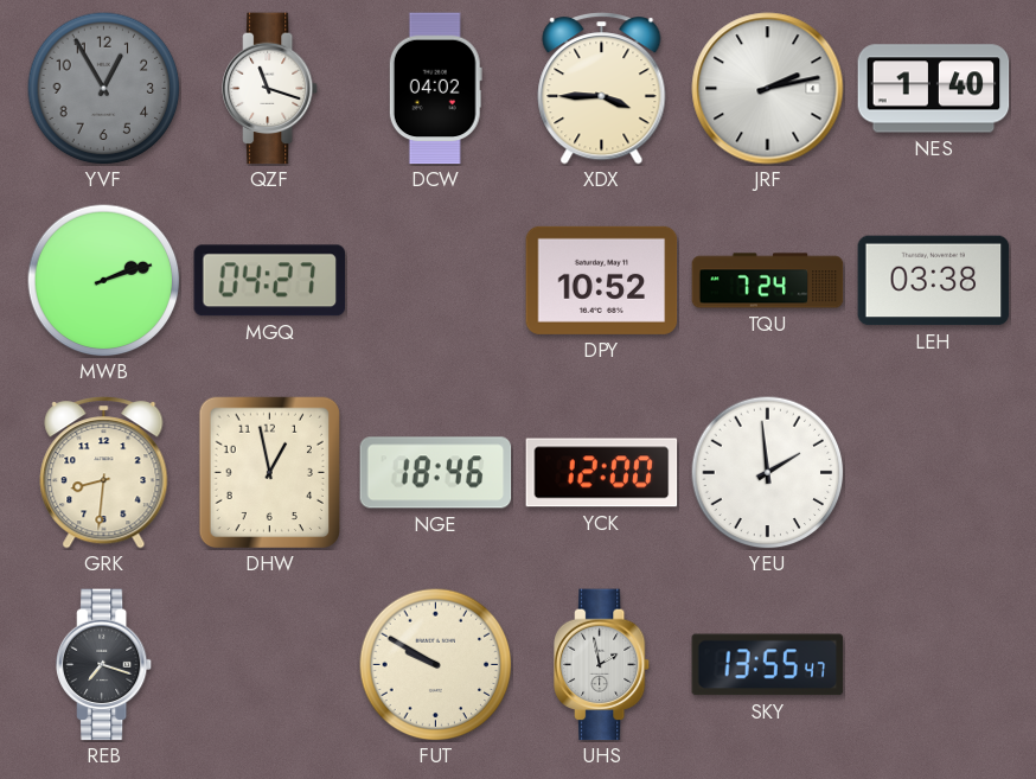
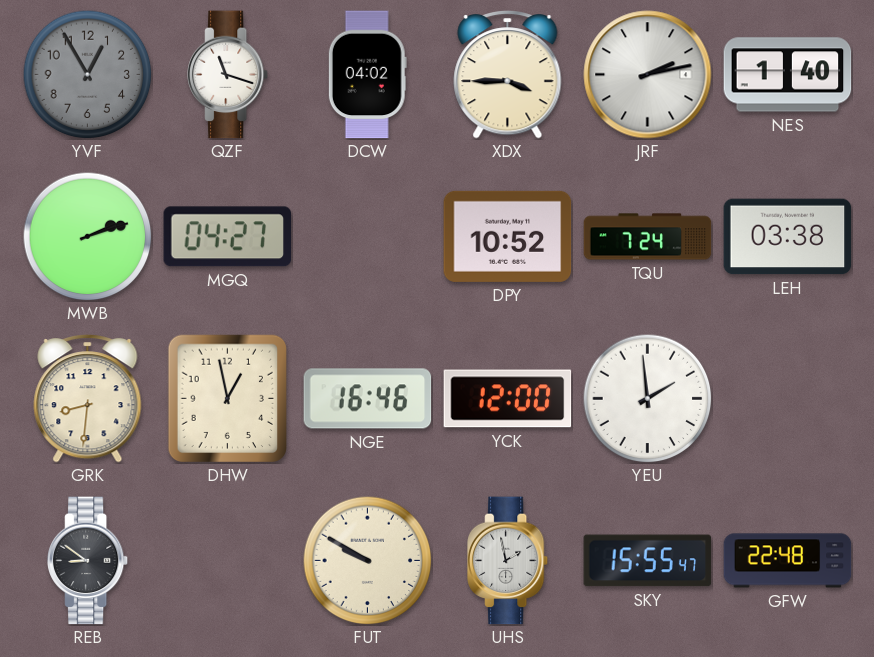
NGE: 18:46 -> 16:46
REB: 7:18 -> 8:51
SKY: 13:55 -> 15:55
GFW: none -> 22:48
